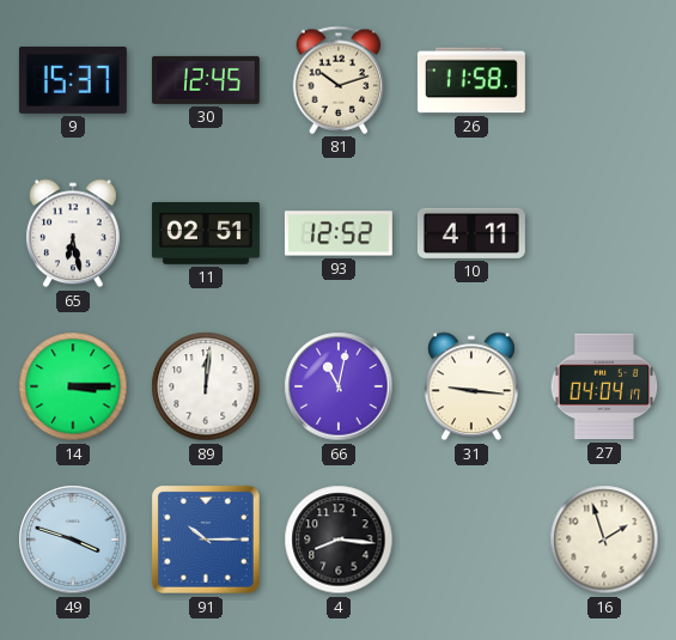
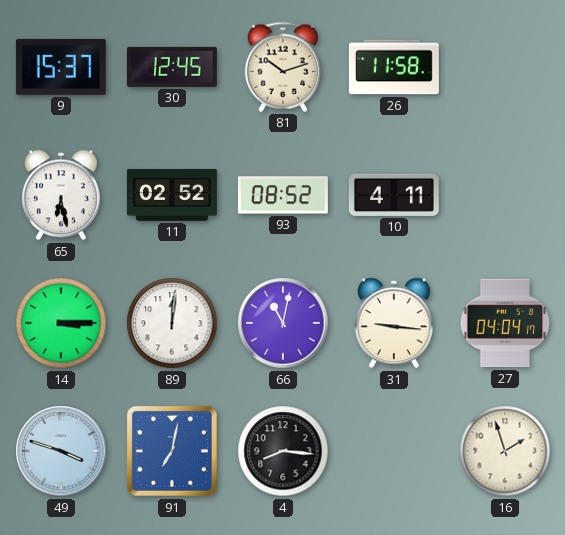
11: 02:51 -> 02:52
93: 12:52 -> 08:52
91: 10:15 -> 7:02
